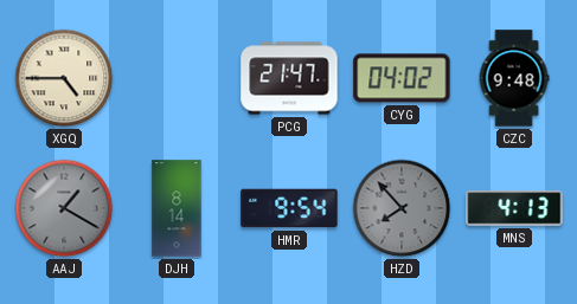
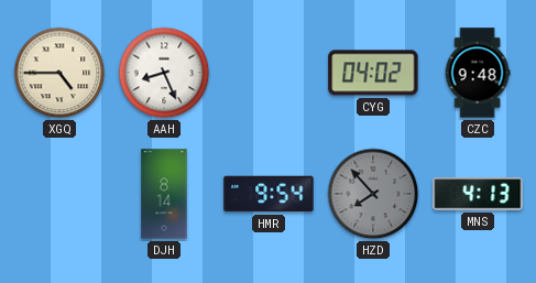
AAH: none -> 8:26
PCG: 21:47 -> none
AAJ: 1:20 -> none
